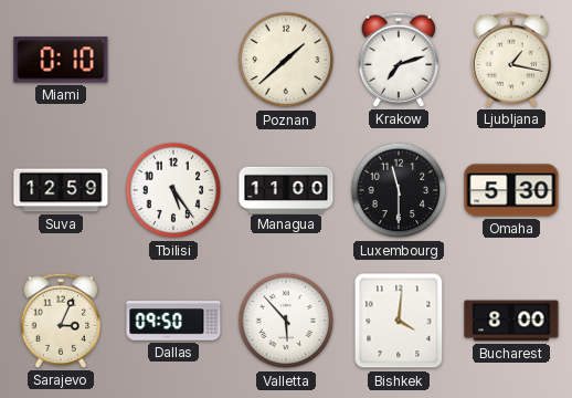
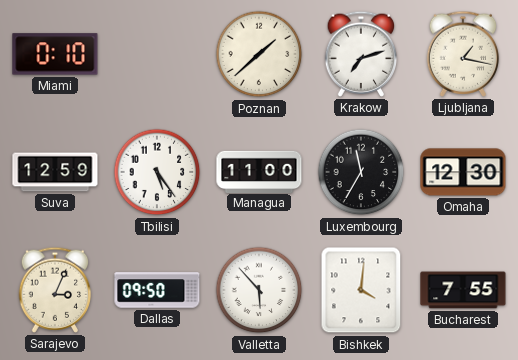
Luxembourg: 11:30 -> 11:35
Omaha: 5:30 -> 12:30
Bucharest: 8:00 -> 7:55
